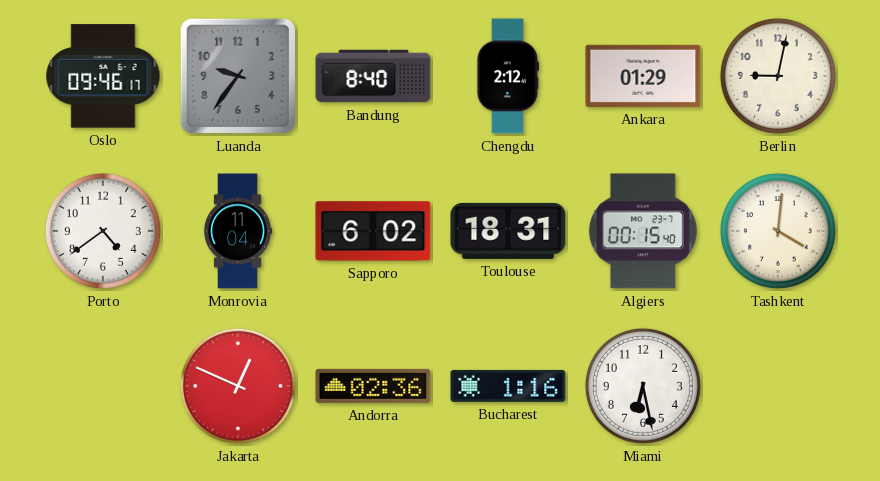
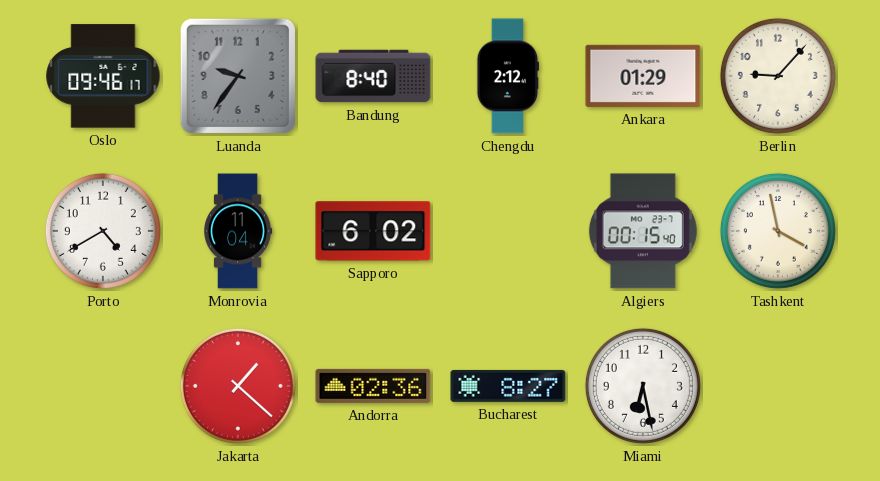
Berlin: 9:02 -> 9:07
Porto: 4:39 -> 4:40
Toulouse: 18:31 -> none
Tashkent: 4:01 -> 3:58
Jakarta: 12:49 -> 1:22
Bucharest: 1:16 -> 8:27
